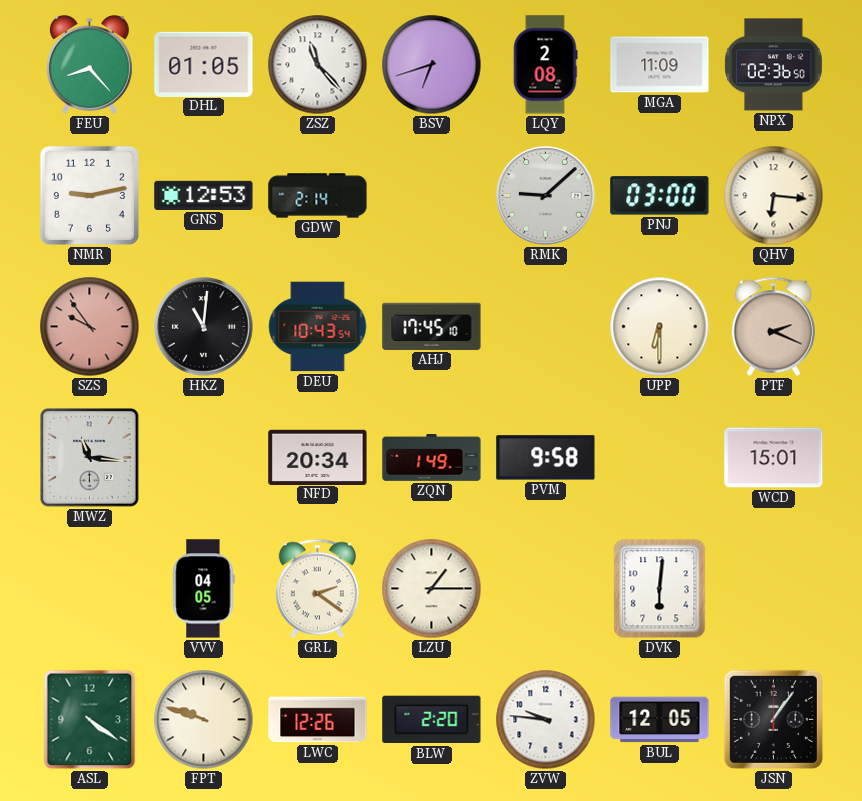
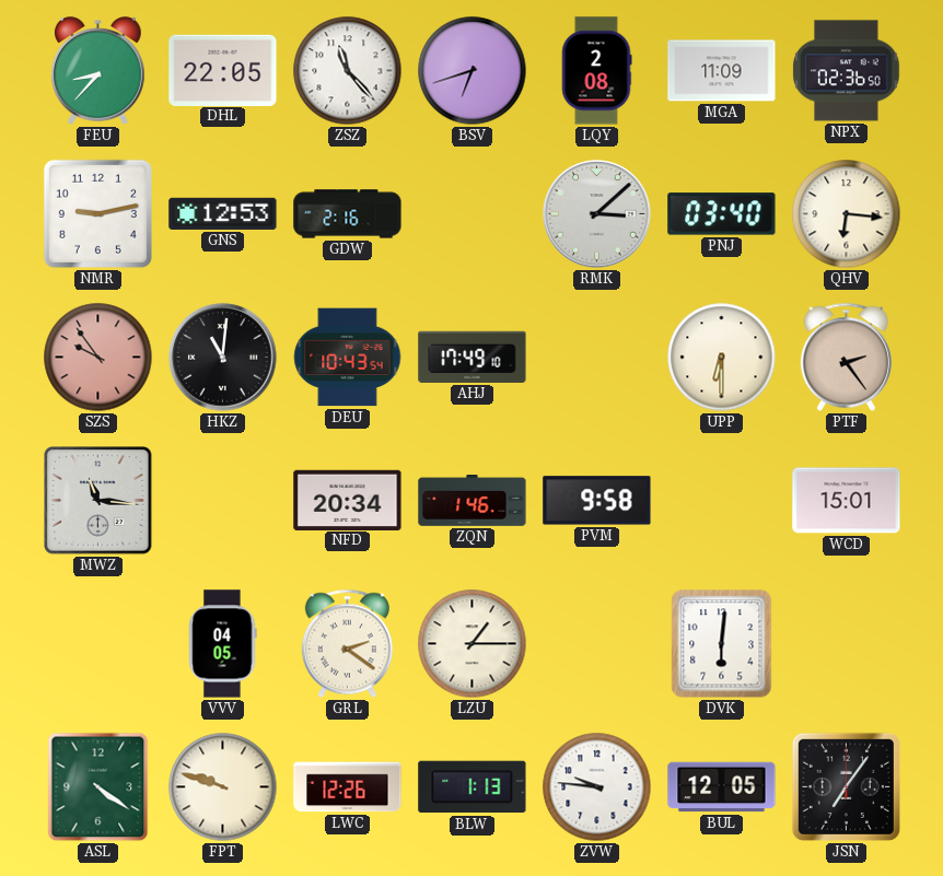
FEU: 8:23 -> 8:37
DHL: 01:05 -> 22:05
GDW: 2:14 -> 2:16
RMK: 9:08 -> 3:08
PNJ: 03:00 -> 03:40
AHJ: 17:45 -> 17:49
PTF: 2:19 -> 2:24
ZQN: 1:49 -> 1:46
BLW: 2:20 -> 1:13
JSN: 1:06 -> 7:06
